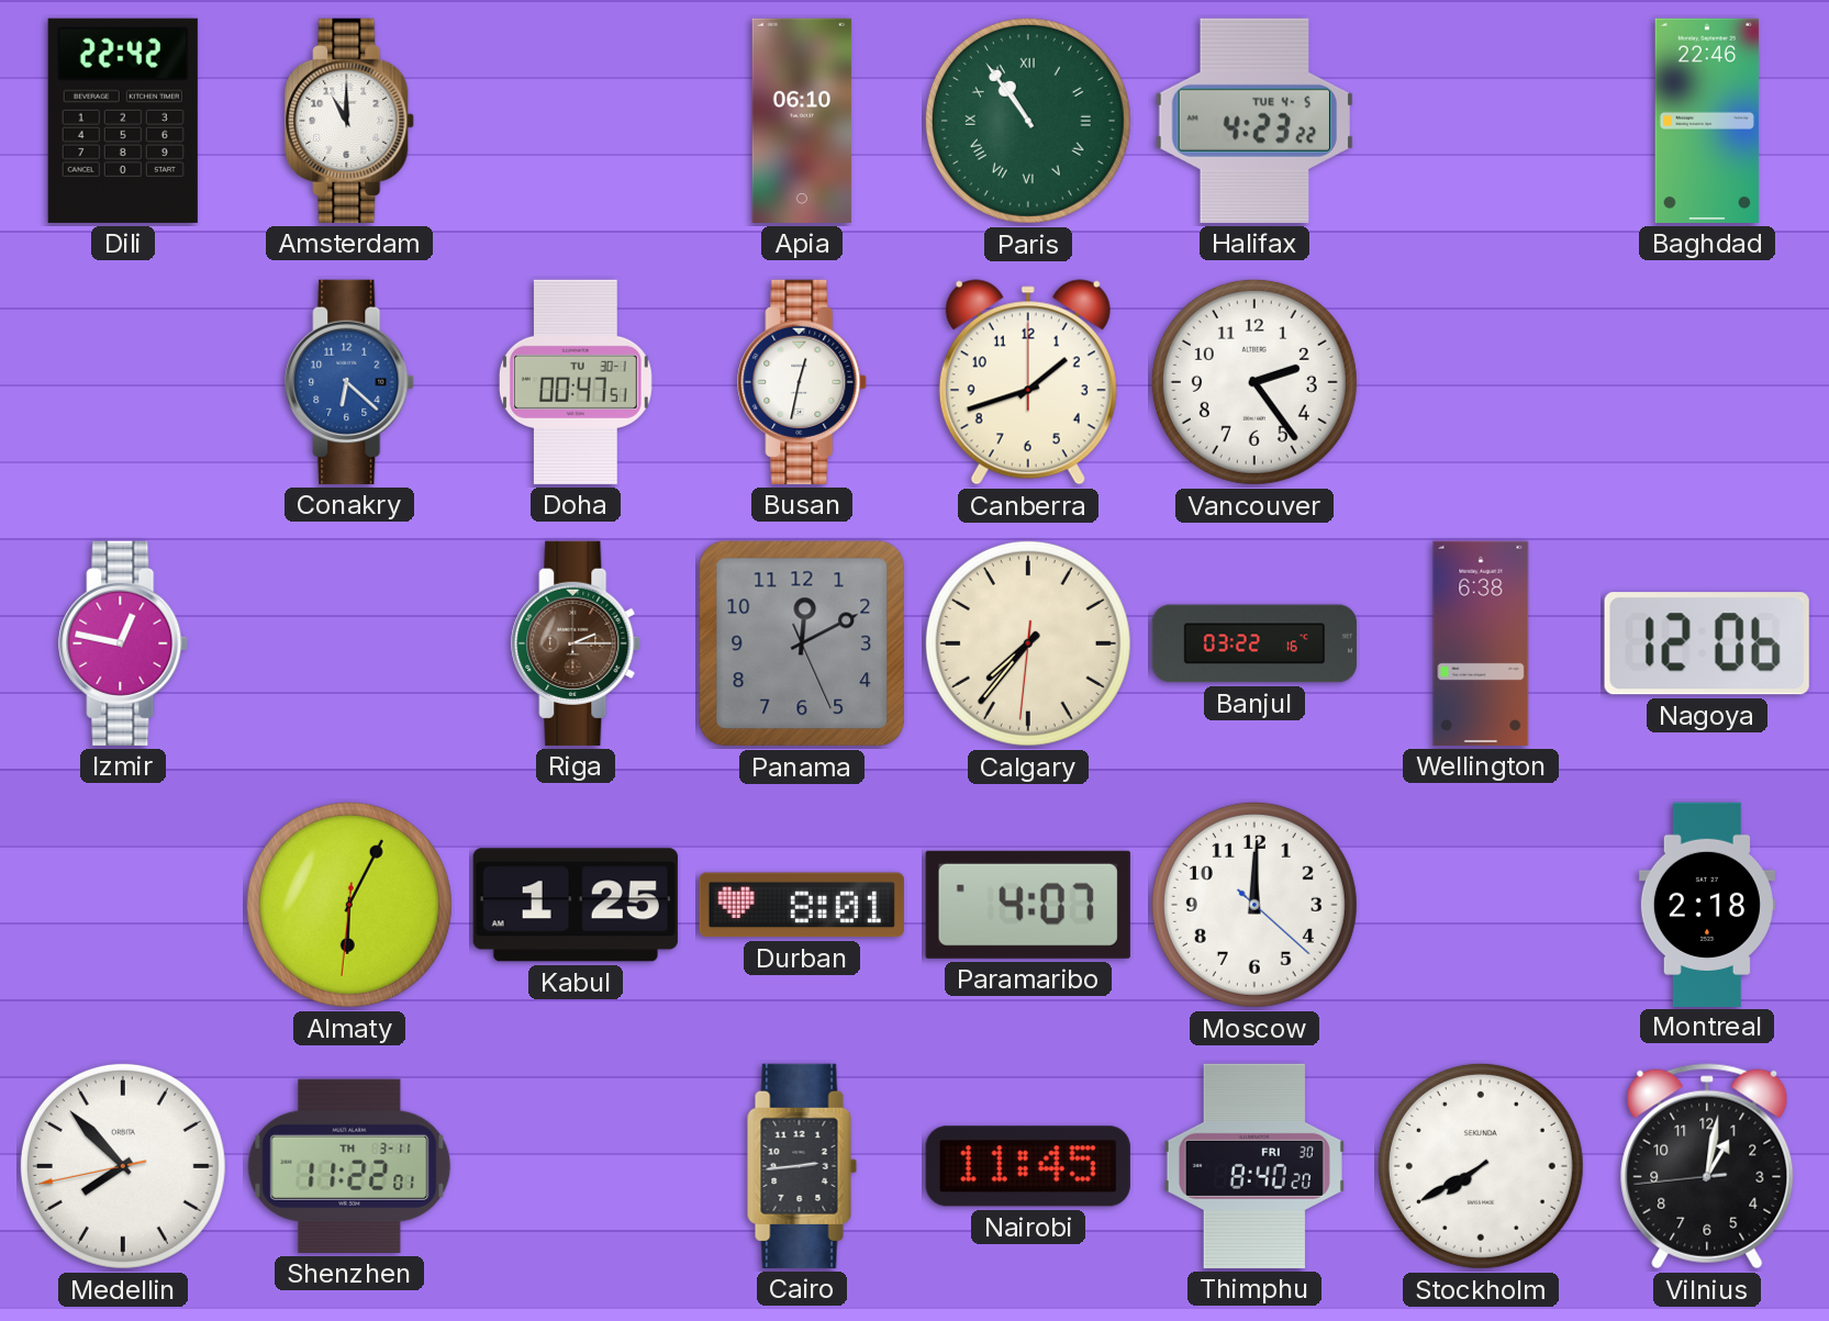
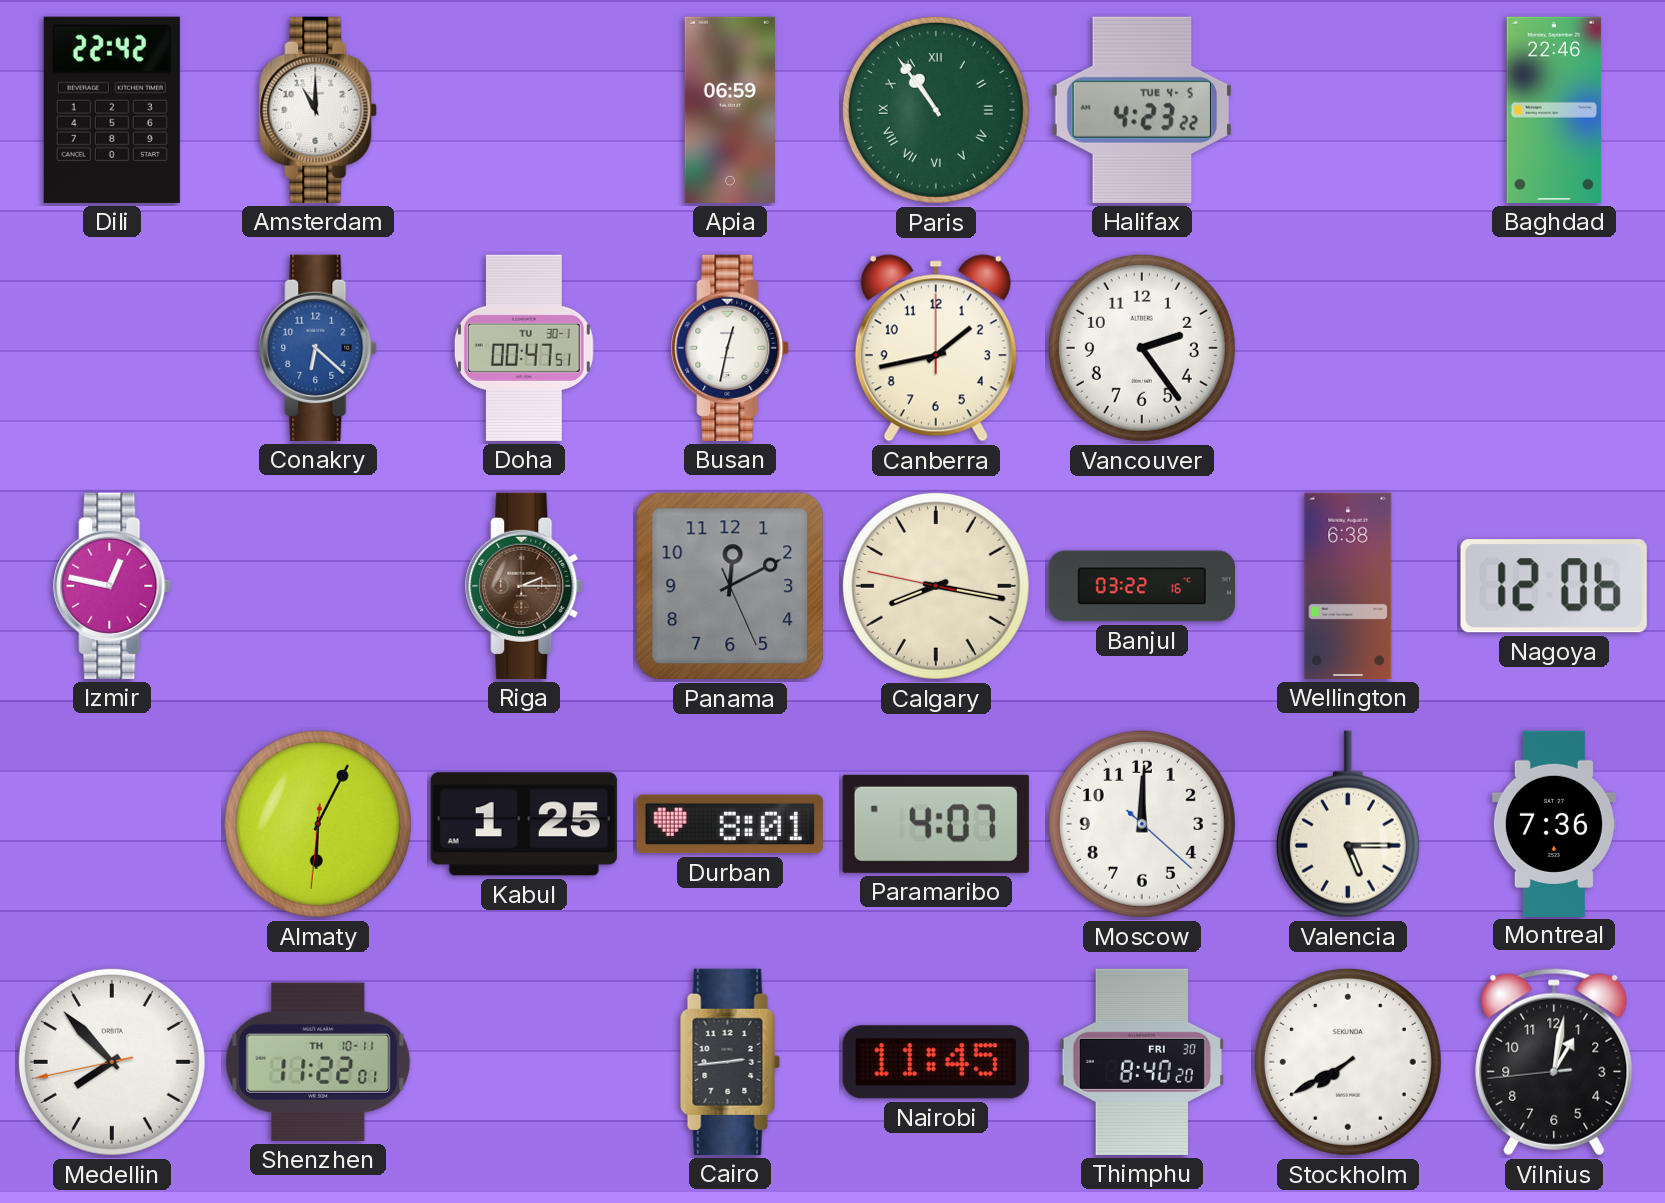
Apia: 06:10 -> 06:59
Canberra: 1:42 -> 1:43
Calgary: 7:36 -> 8:16
Valencia: none -> 5:15
Montreal: 2:18 -> 7:36
Shenzhen date: TH 3-11 -> TH 10-11
